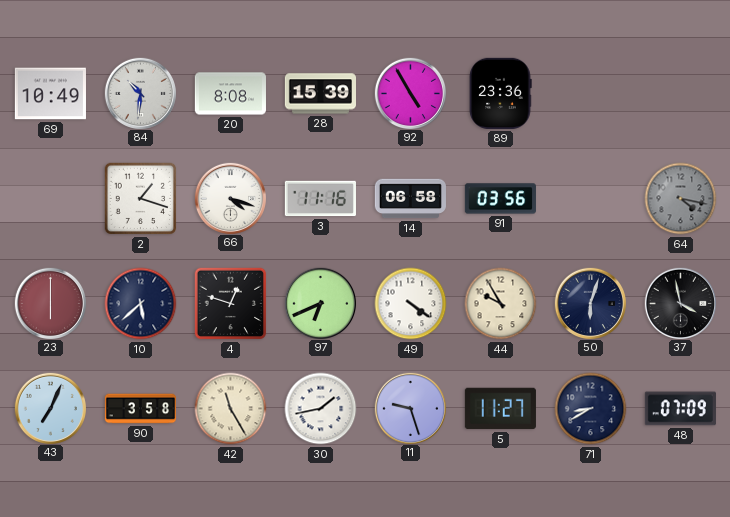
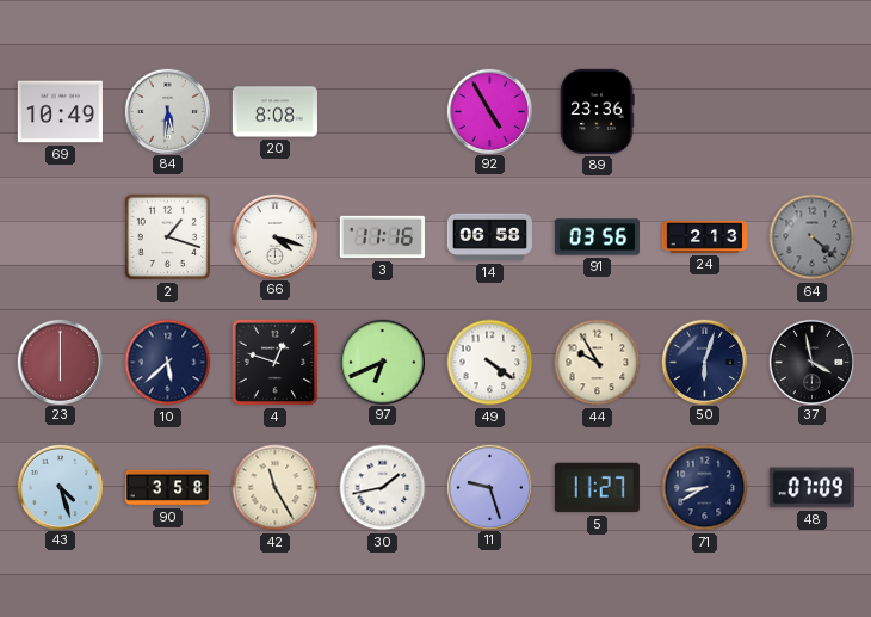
84: 10:31 -> 5:31
28: 15:39 -> none
24: none -> 2:13
64: 4:17 -> 4:22
43: 7:04 -> 4:27
